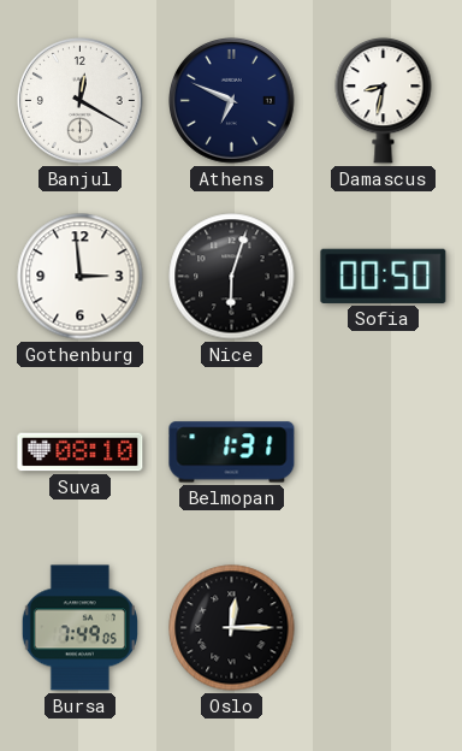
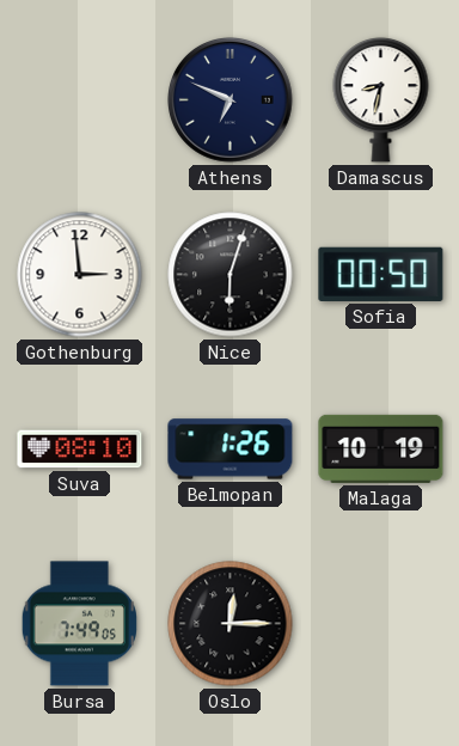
Banjul: 12:20 -> none
Belmopan: 1:31 -> 1:26
Malaga: none -> 10:19
